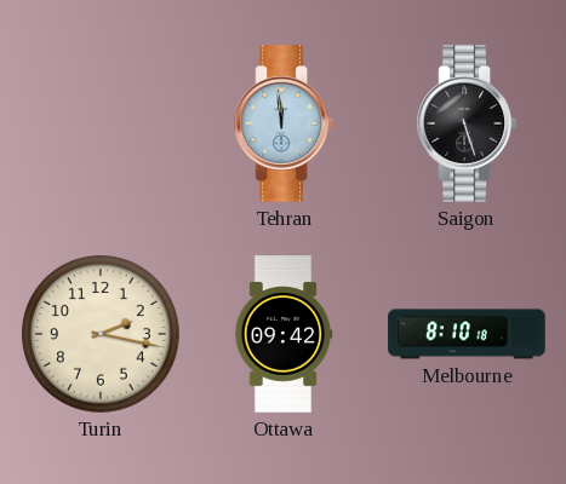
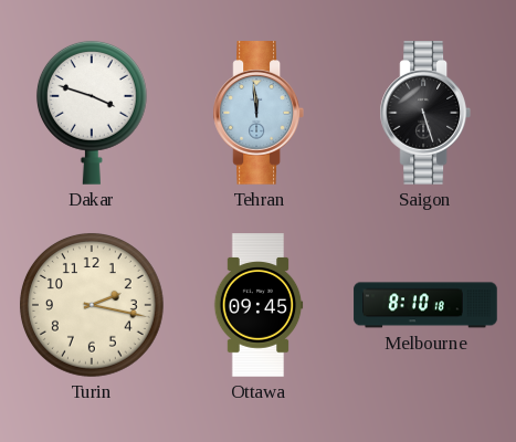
Dakar: none -> 3:48
Ottawa: 09:42 -> 09:45
